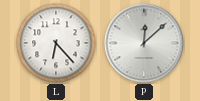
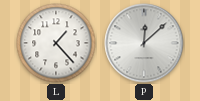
L: 6:23 -> 1:23
